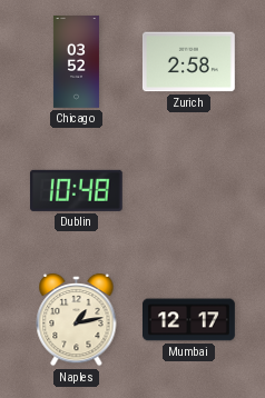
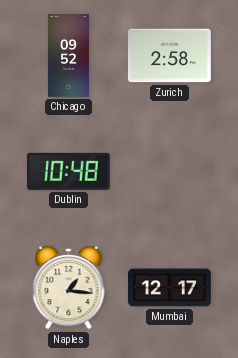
Chicago: 03:52 -> 09:52
Naples: 1:13 -> 1:16
